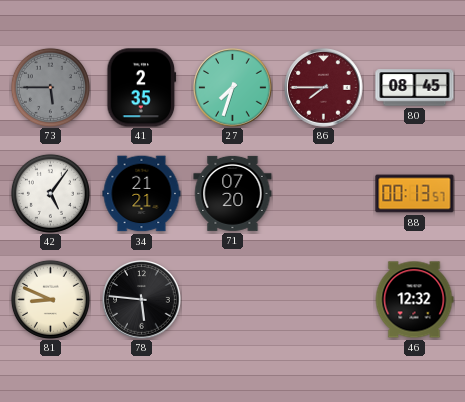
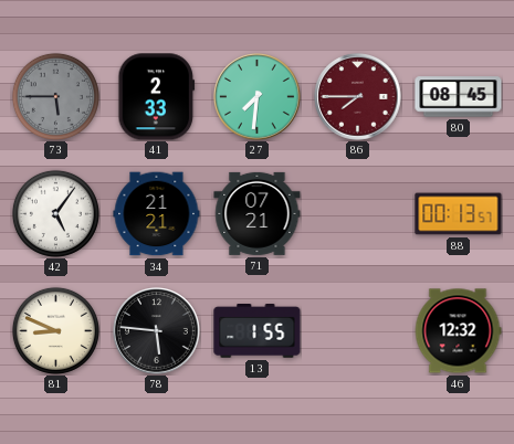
41: 2:35 -> 2:33
27: 7:33 -> 7:31
71: 07:20 -> 07:21
13: none -> 1:55
